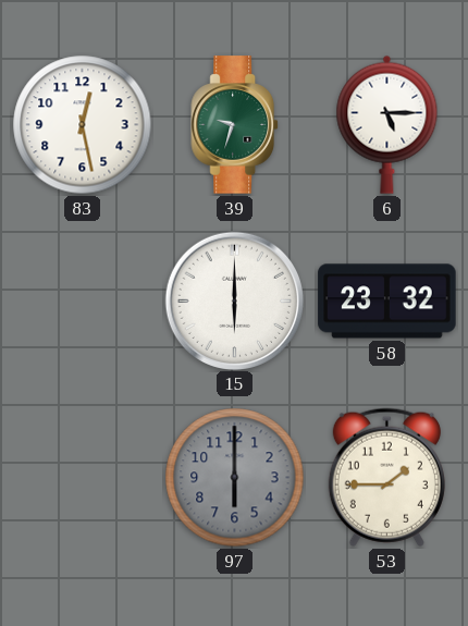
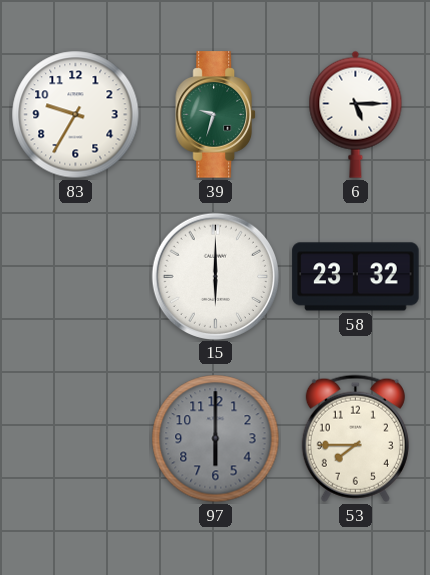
83: 12:28 -> 9:35
53: 1:45 -> 7:45
